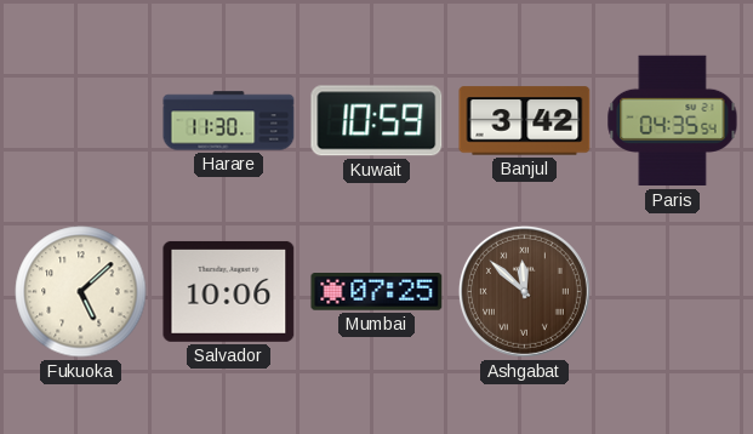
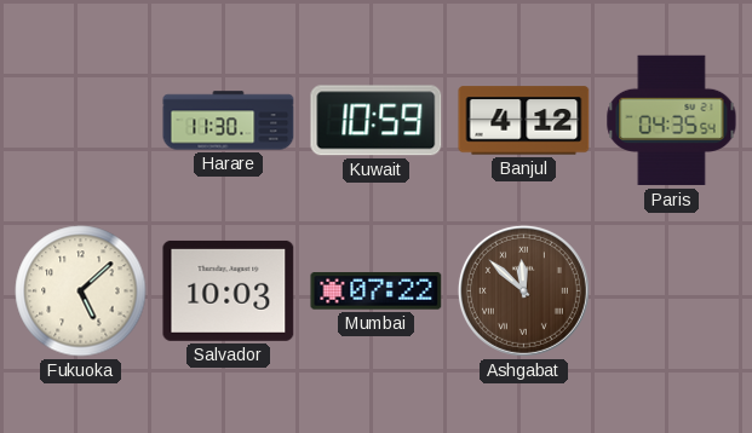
Banjul: 3:42 -> 4:12
Salvador: 10:06 -> 10:03
Mumbai: 07:25 -> 07:22
